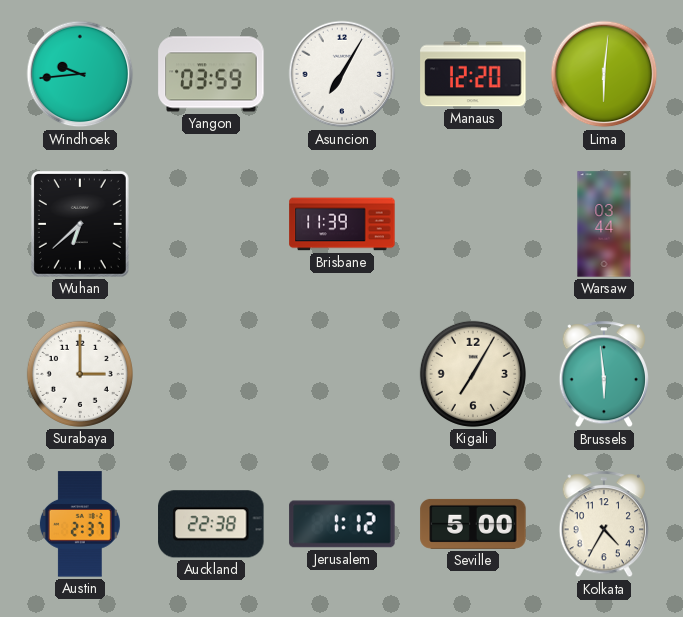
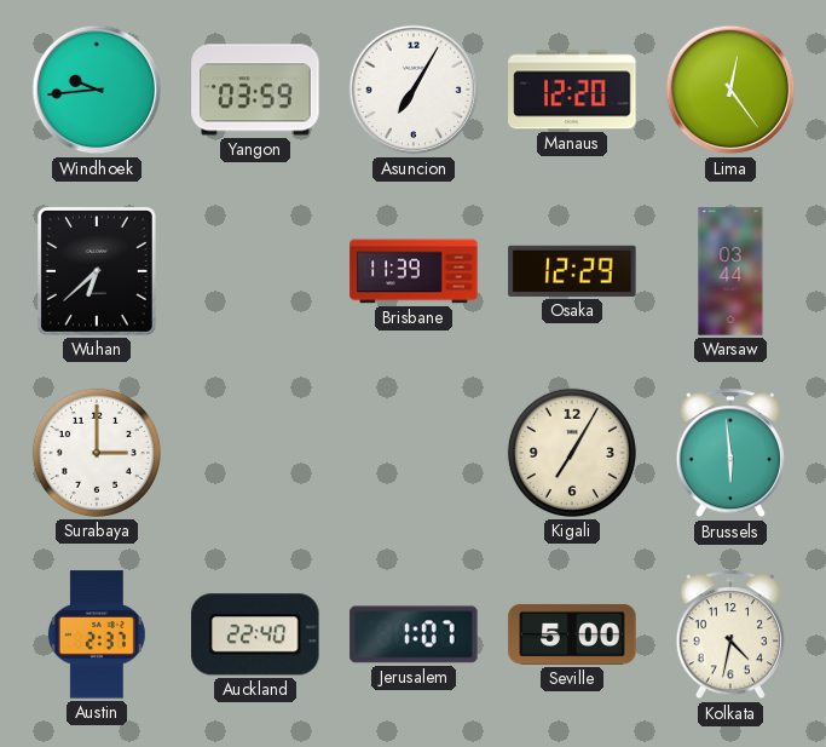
Lima: 6:01 -> 12:24
Osaka: none -> 12:29
Auckland: 22:38 -> 22:40
Jerusalem: 1:12 -> 1:07
Kolkata: 4:35 -> 4:32
